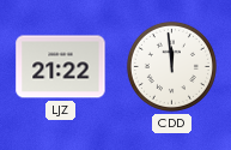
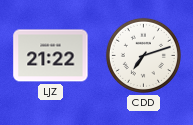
CDD: 11:59 -> 7:12
